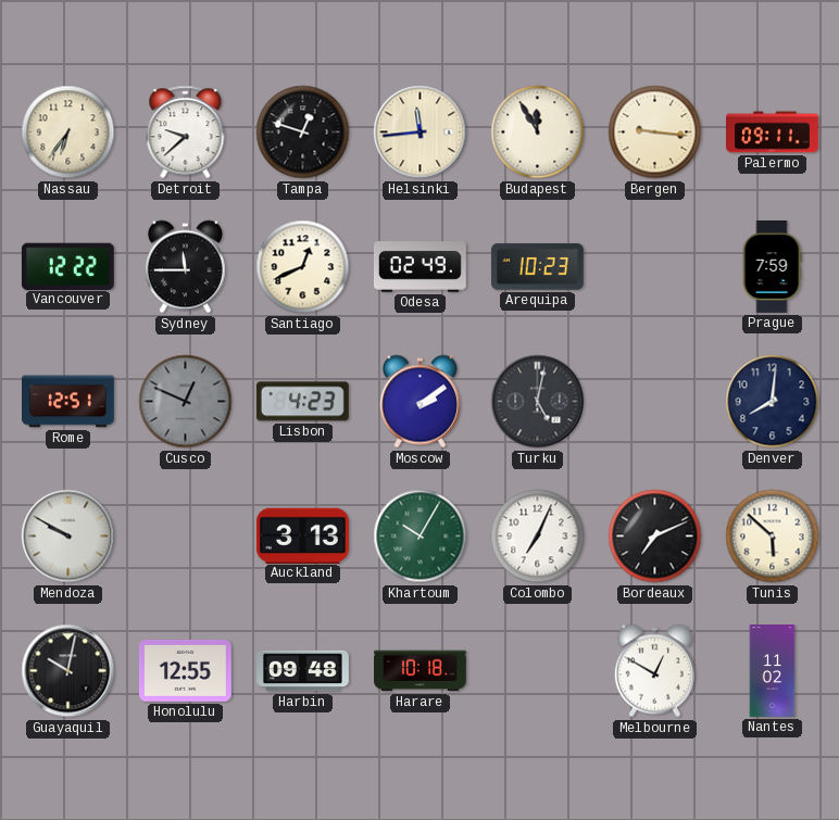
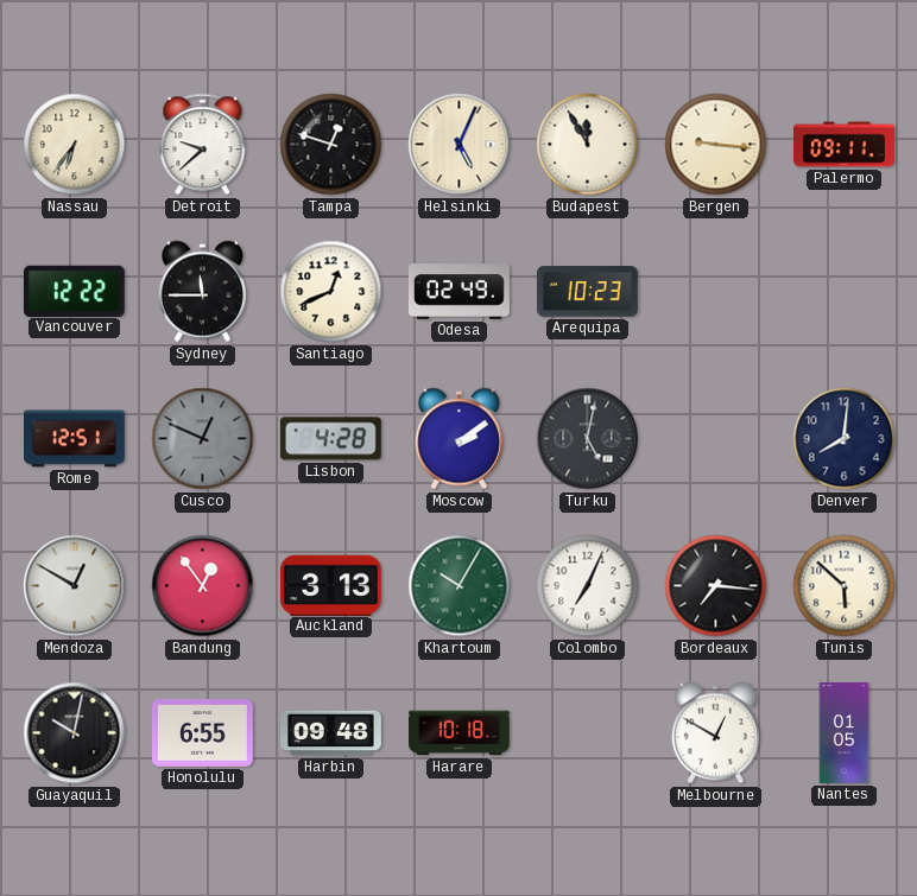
Helsinki: 11:44 -> 5:04
Prague: 7:59 -> none
Lisbon: 4:23 -> 4:28
Mendoza: 9:50 -> 12:50
Bandung: none -> 12:54
Bordeaux: 7:11 -> 7:16
Honolulu: 12:55 -> 6:55
Nantes: 11:02 -> 01:05
